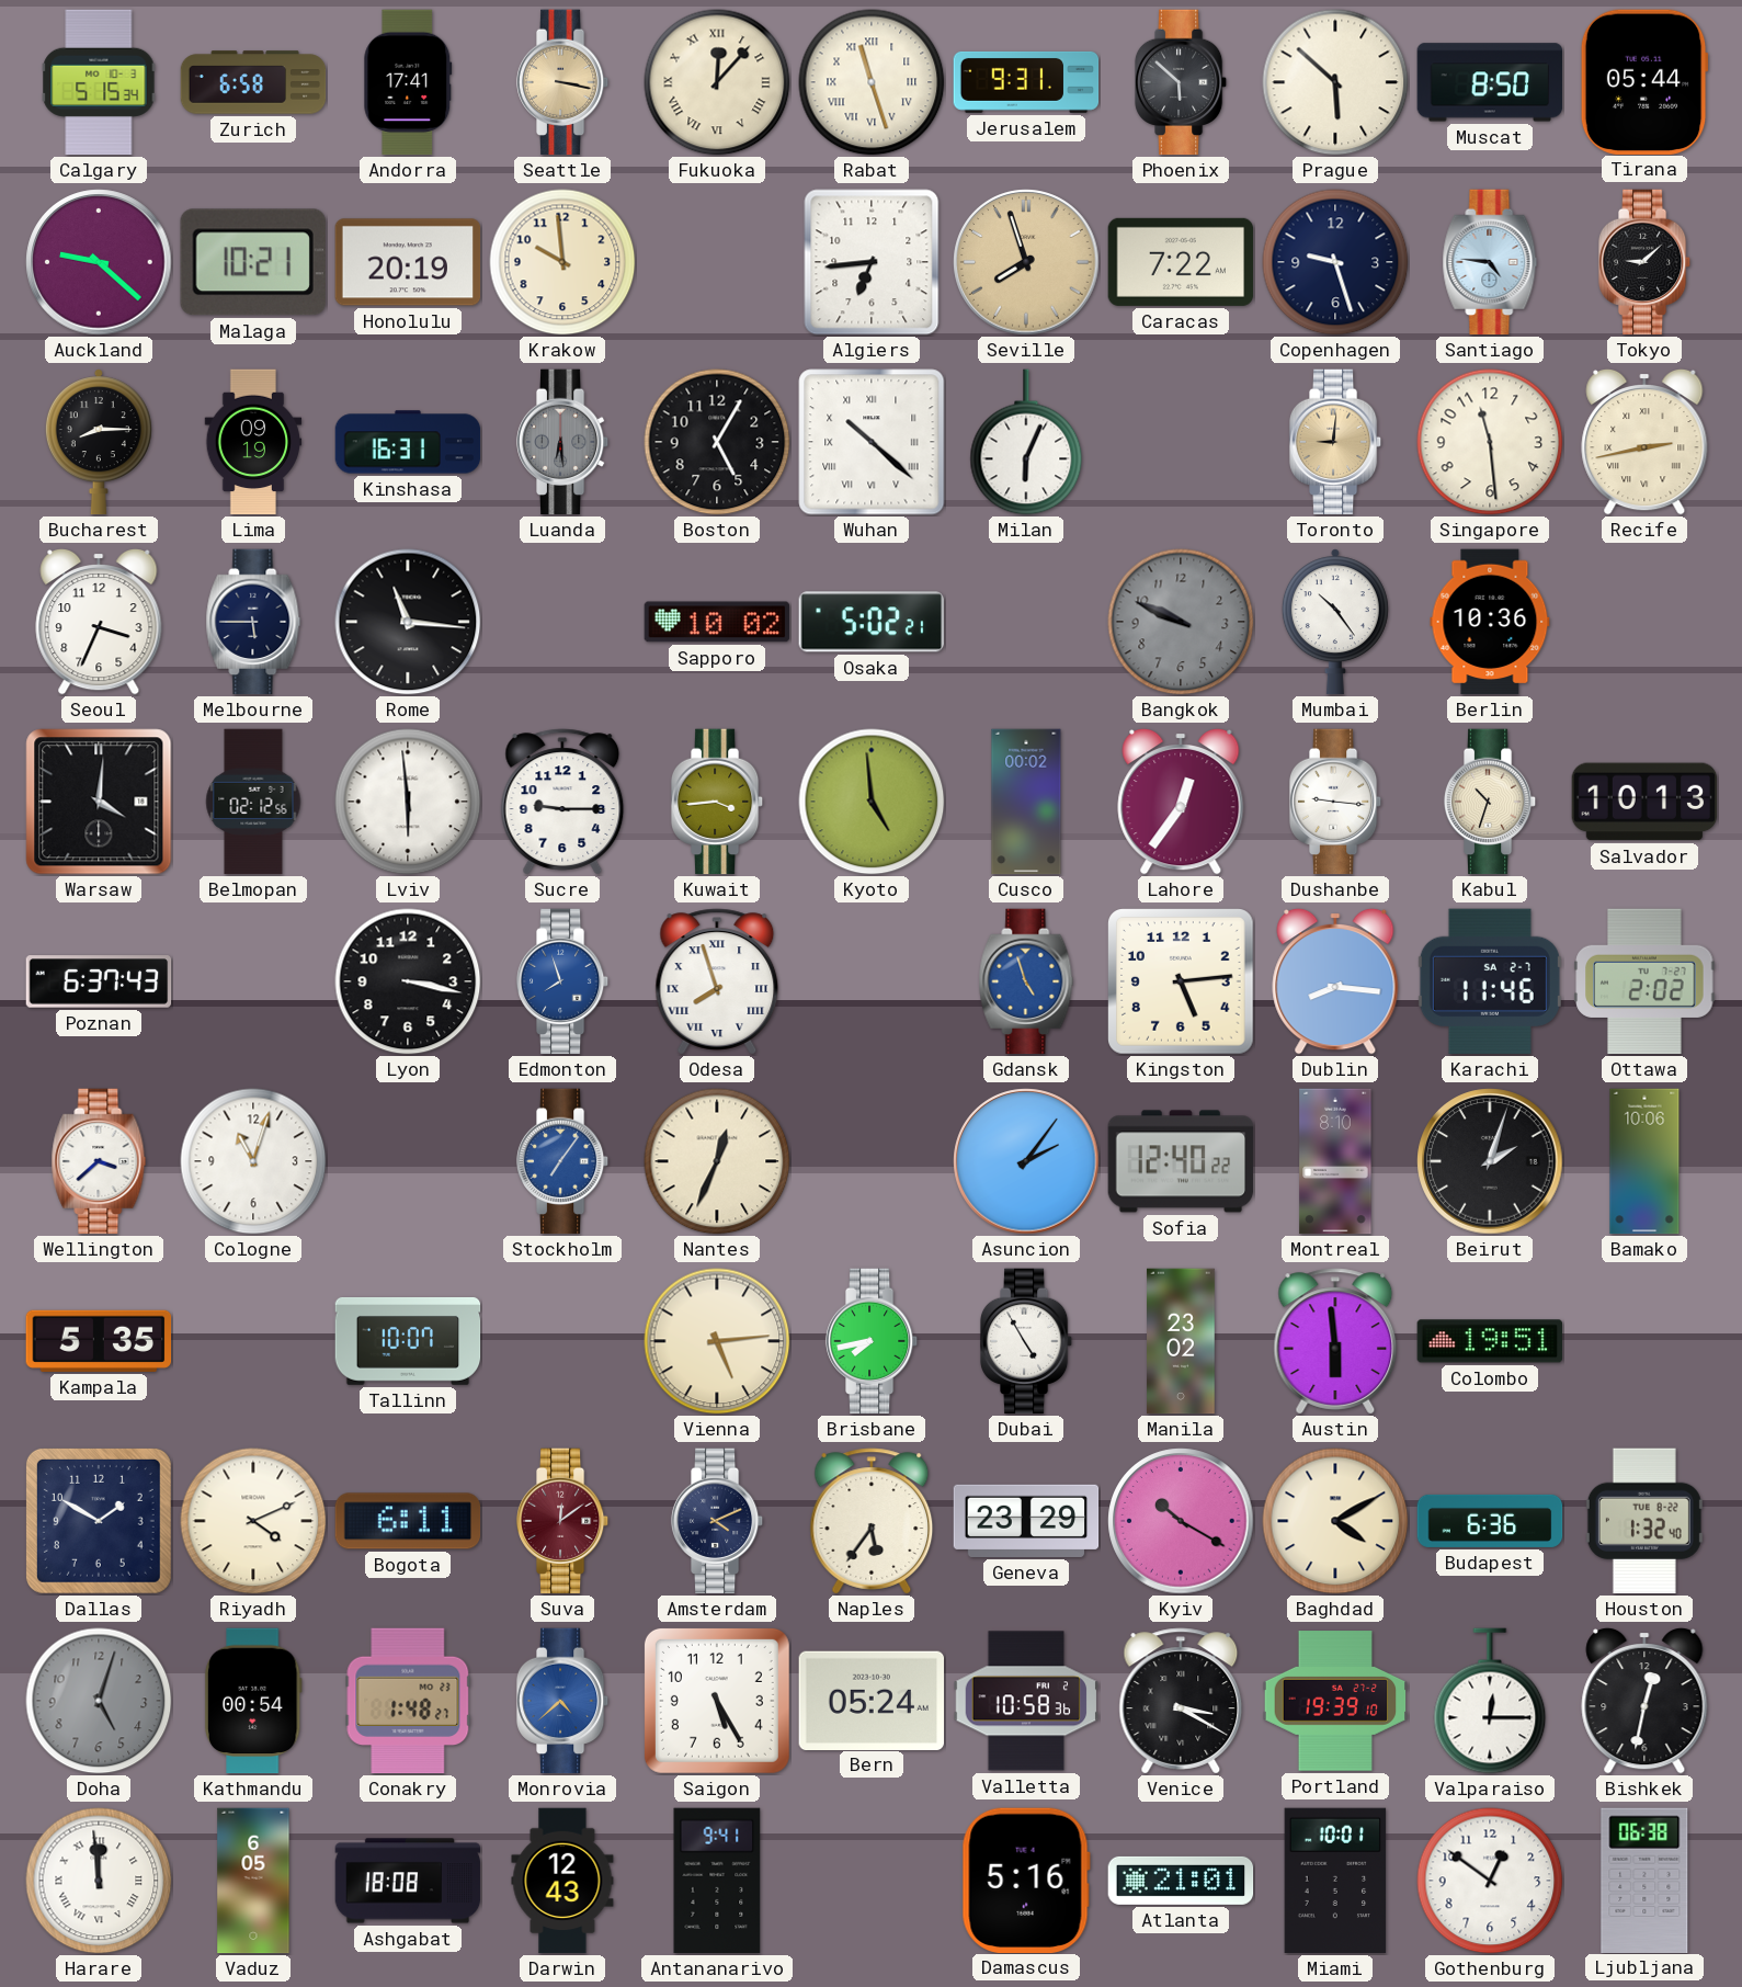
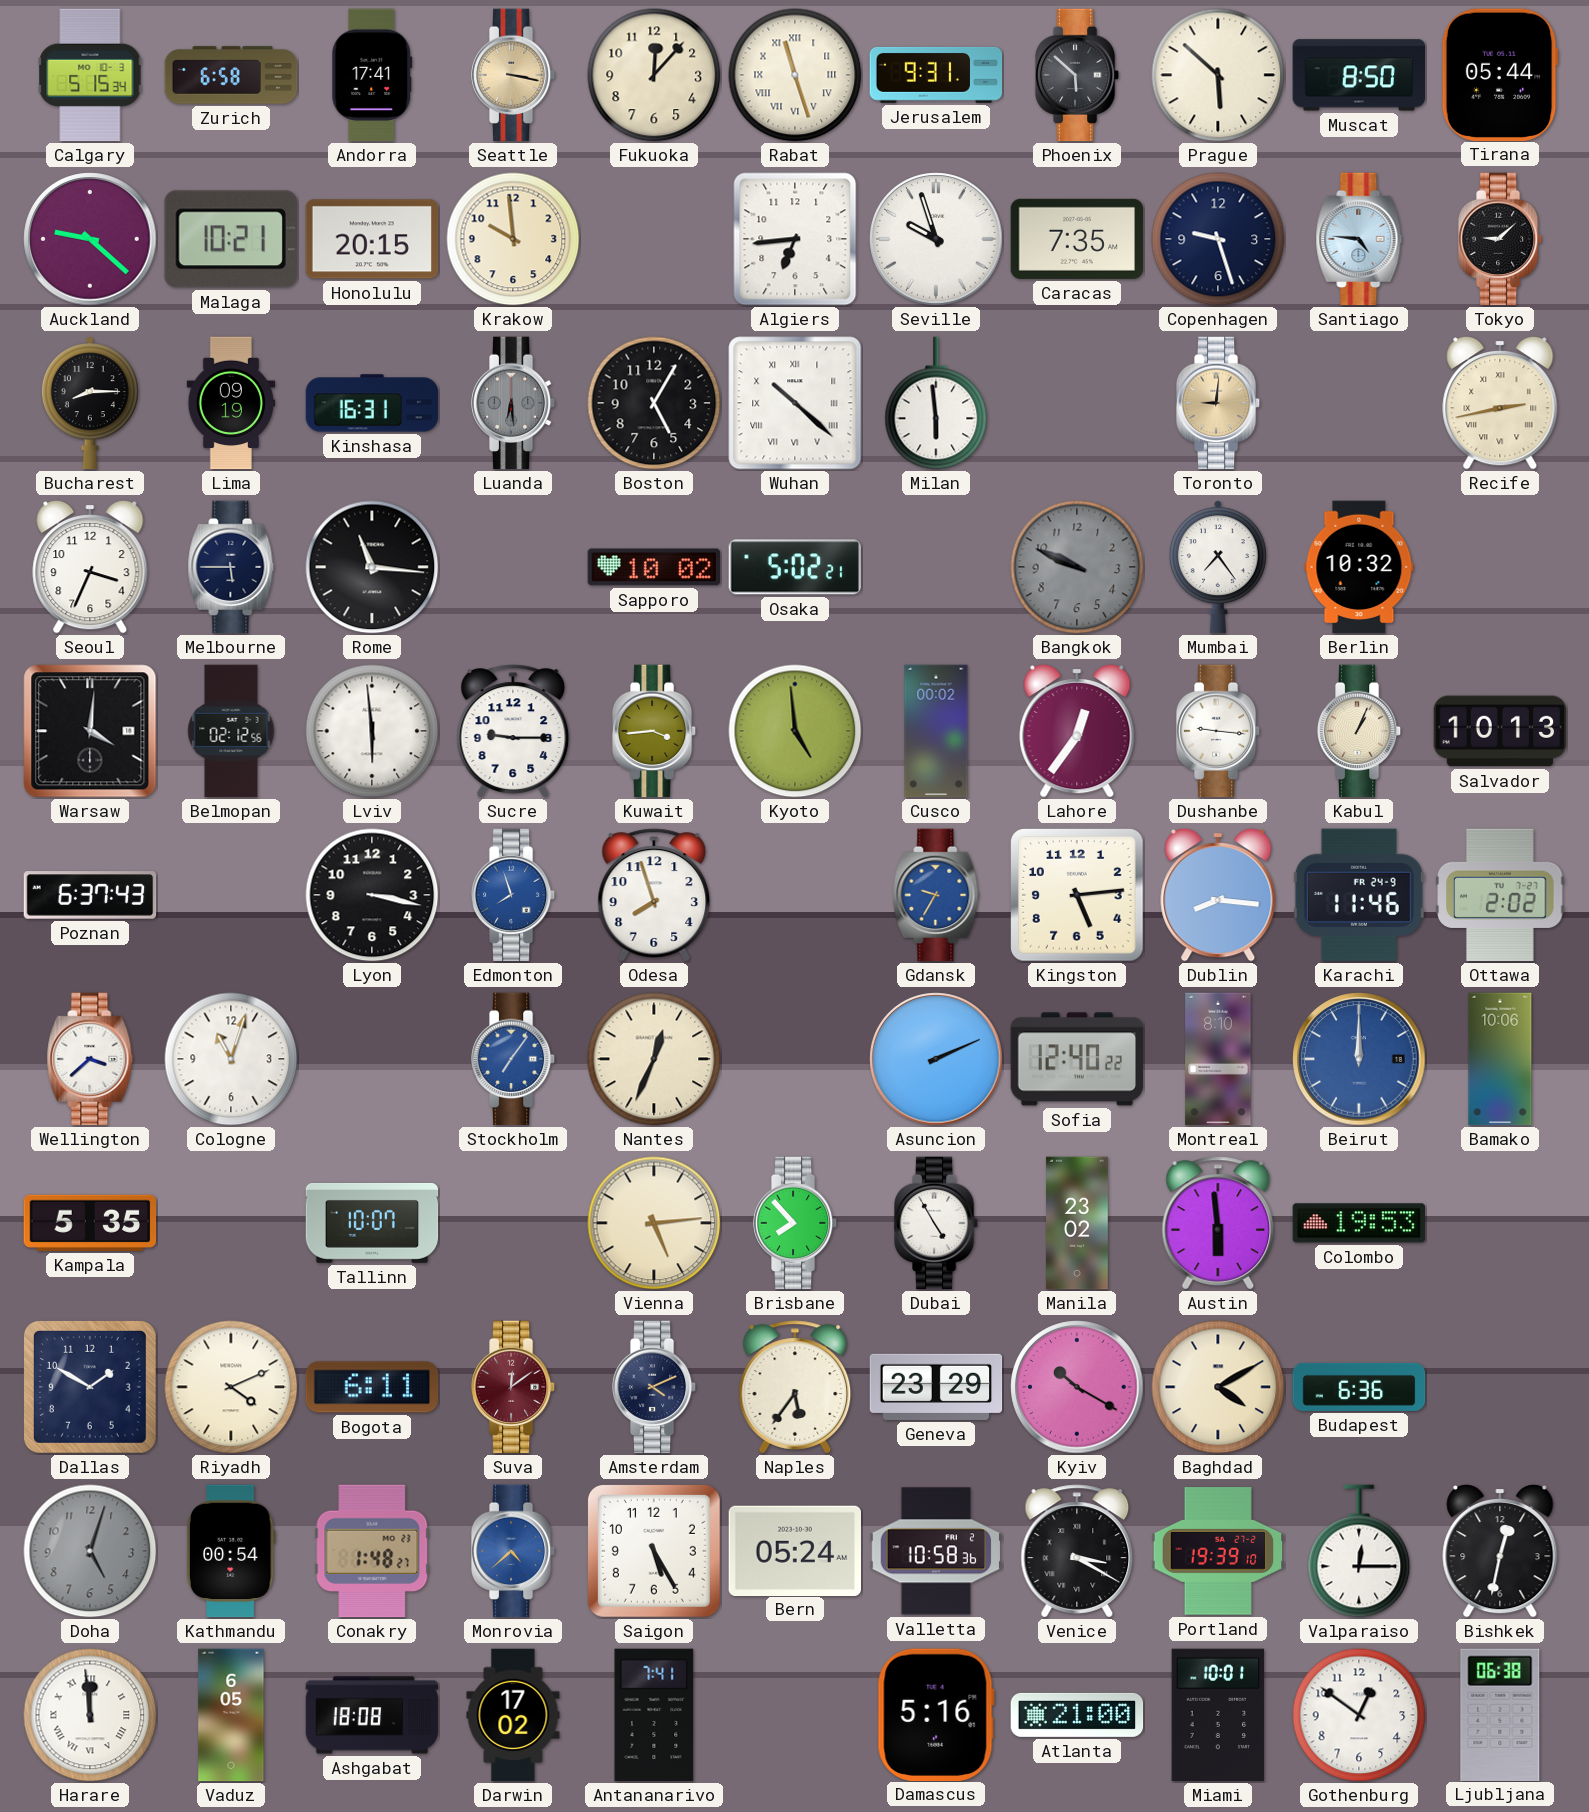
Fukuoka numerals: Roman -> Arabic
Honolulu: 20:19 -> 20:15
Seville: 7:57 -> 9:57
Seville dial: champagne -> white
Caracas: 7:22 -> 7:35
Milan: 6:04 -> 5:59
Singapore: 11:29 -> none
Mumbai: 10:24 -> 7:24
Berlin: 10:36 -> 10:32
Kabul: 10:33 -> 1:04
Odesa numerals: Roman -> Arabic
Gdansk: 4:57 -> 9:35
Karachi date: SA 2-7 -> FR 24-9
Asuncion: 2:06 -> 2:11
Beirut: 2:03 -> 12:00
Beirut dial: black -> blue
Brisbane: 7:43 -> 7:53
Colombo: 19:51 -> 19:53
Houston: 1:32 -> none
Darwin: 12:43 -> 17:02
Antananarivo: 9:41 -> 7:41
Atlanta: 21:01 -> 21:00
